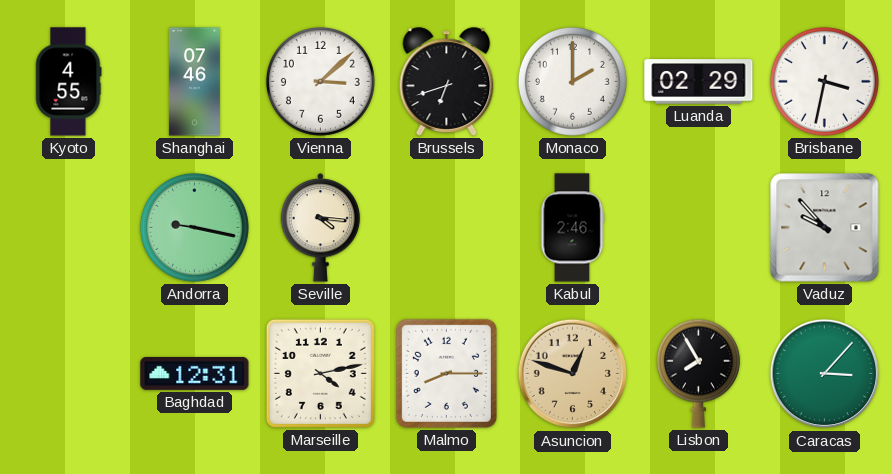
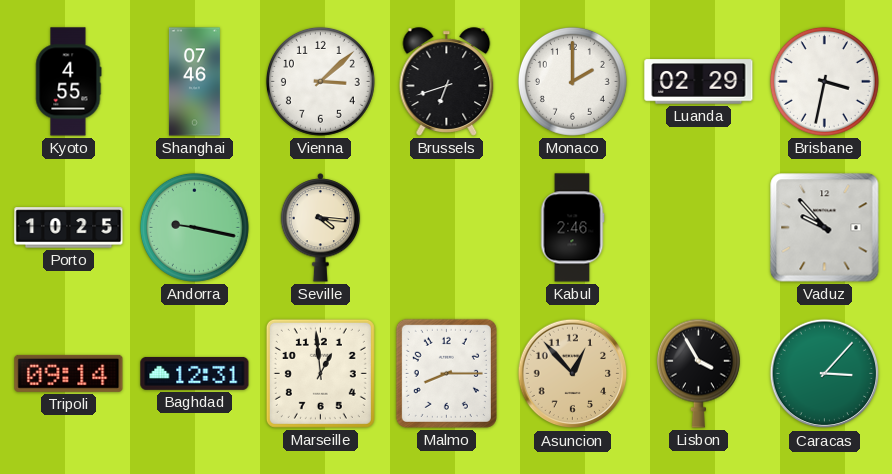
Porto: none -> 10:25
Tripoli: none -> 09:14
Marseille: 4:13 -> 12:59
Asuncion: 12:48 -> 12:53
Lisbon: 7:55 -> 3:55
